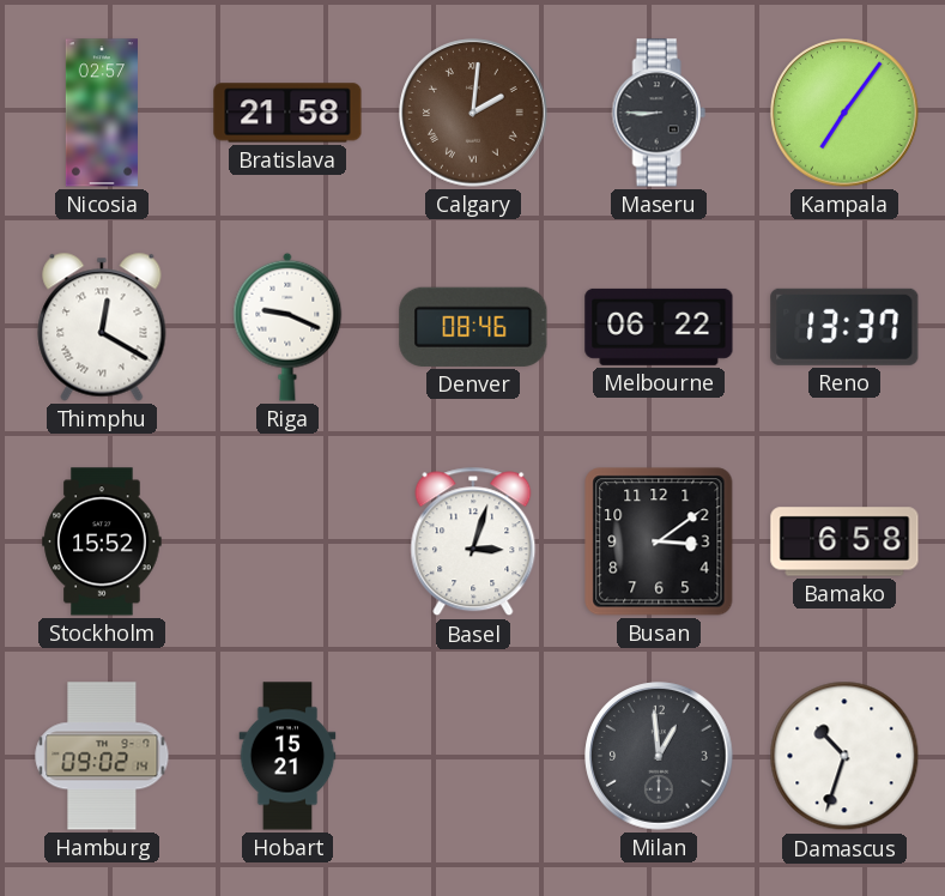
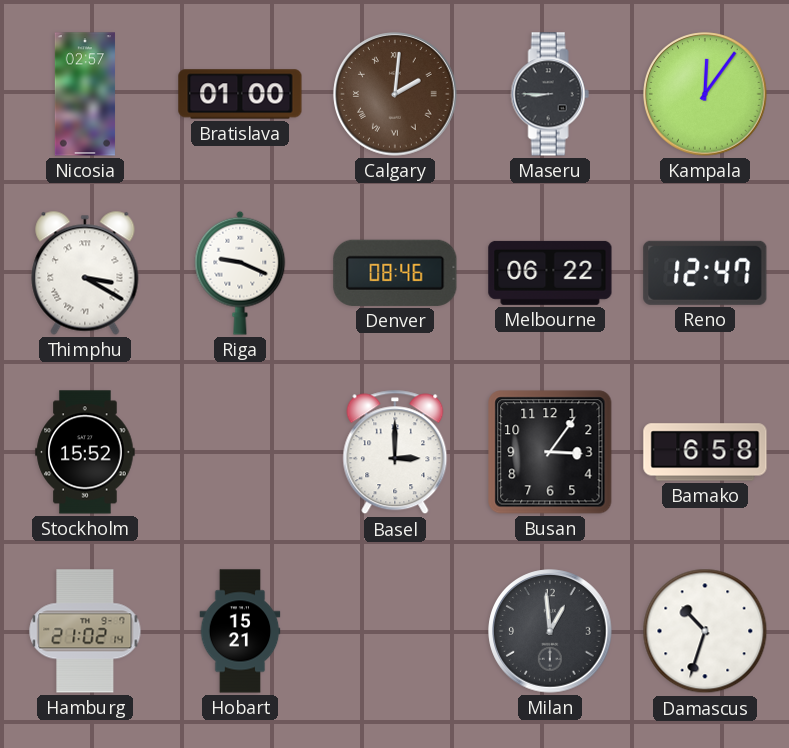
Bratislava: 21:58 -> 01:00
Kampala: 7:06 -> 12:06
Thimphu: 12:20 -> 3:20
Reno: 13:37 -> 12:47
Basel: 3:03 -> 3:00
Busan: 3:09 -> 3:06
Hamburg: 09:02 -> 21:02
